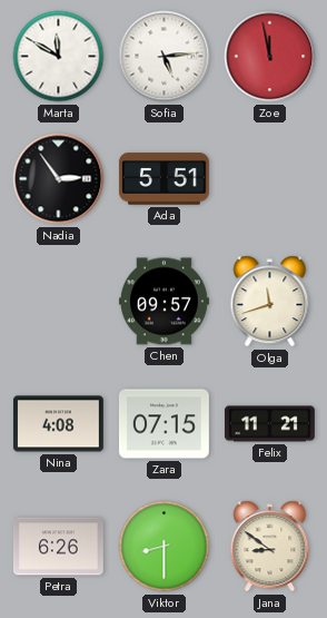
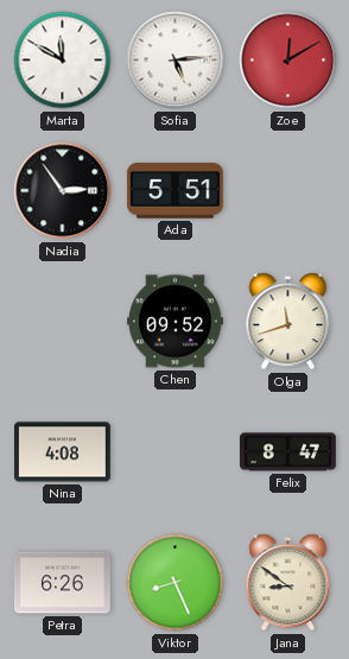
Zoe: 11:58 -> 12:10
Chen: 09:57 -> 09:52
Zara: 07:15 -> none
Felix: 11:21 -> 8:47
Viktor: 8:30 -> 8:26
